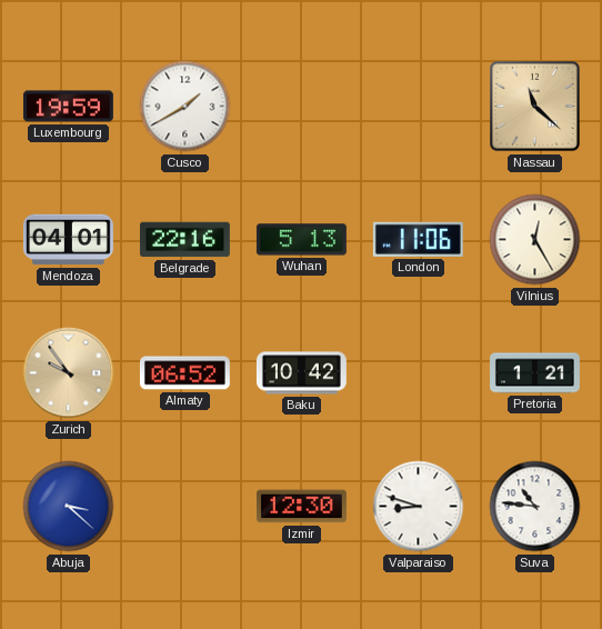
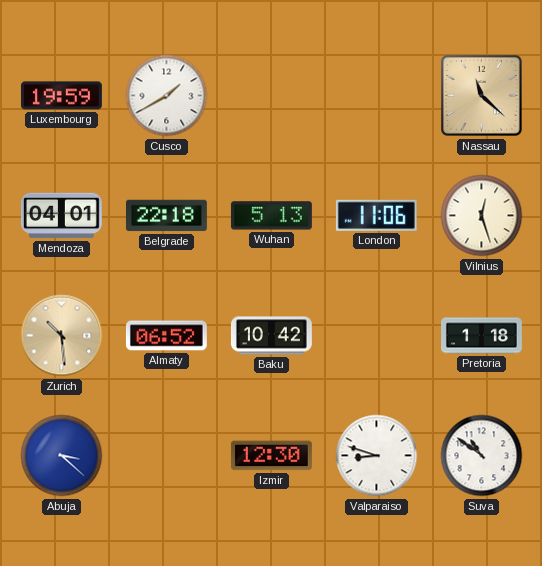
Belgrade: 22:16 -> 22:18
Vilnius: 12:25 -> 12:27
Zurich: 9:54 -> 10:29
Pretoria: 1:21 -> 1:18
Suva: 10:46 -> 10:51
